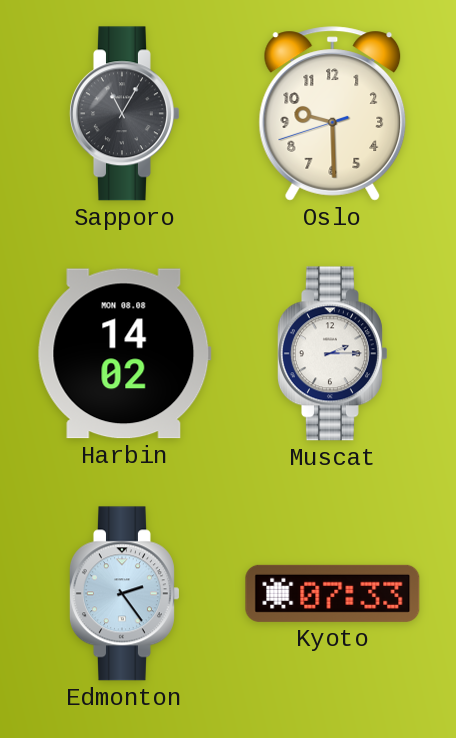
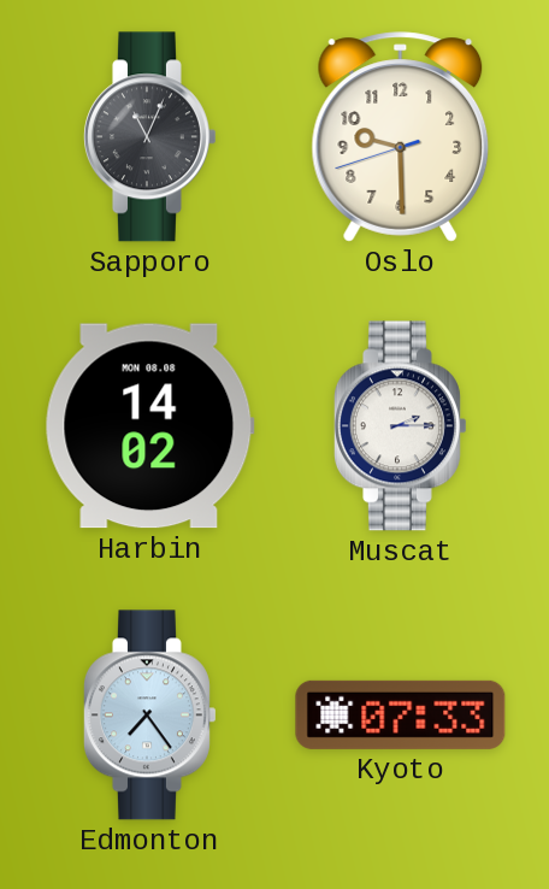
Sapporo: 11:05 -> 11:04
Edmonton: 2:24 -> 7:24
